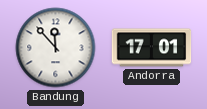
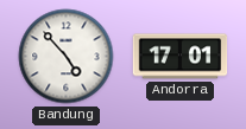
Bandung: 11:53 -> 4:53
